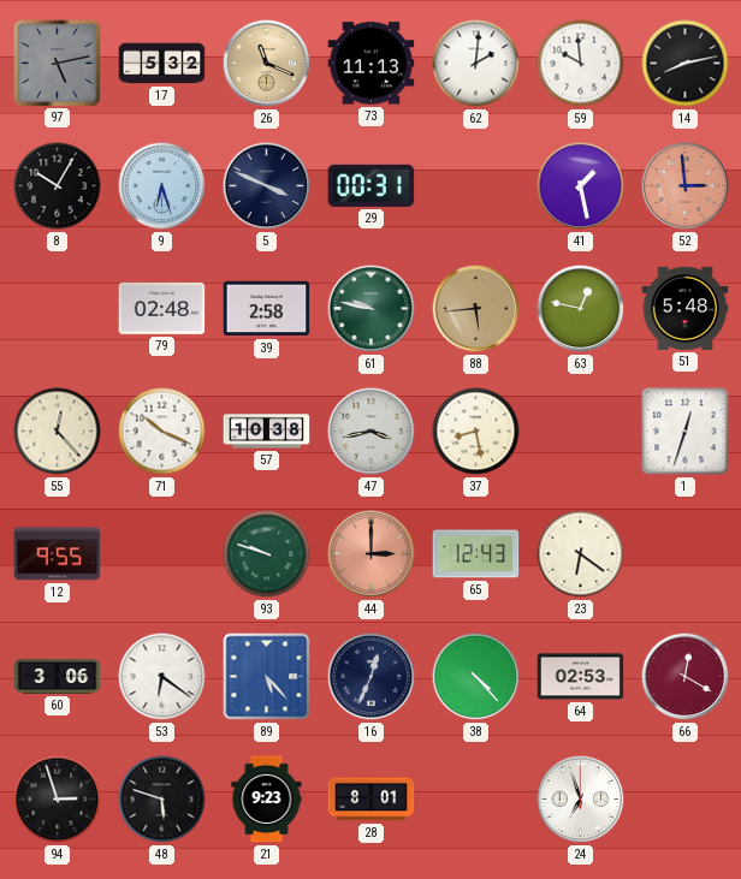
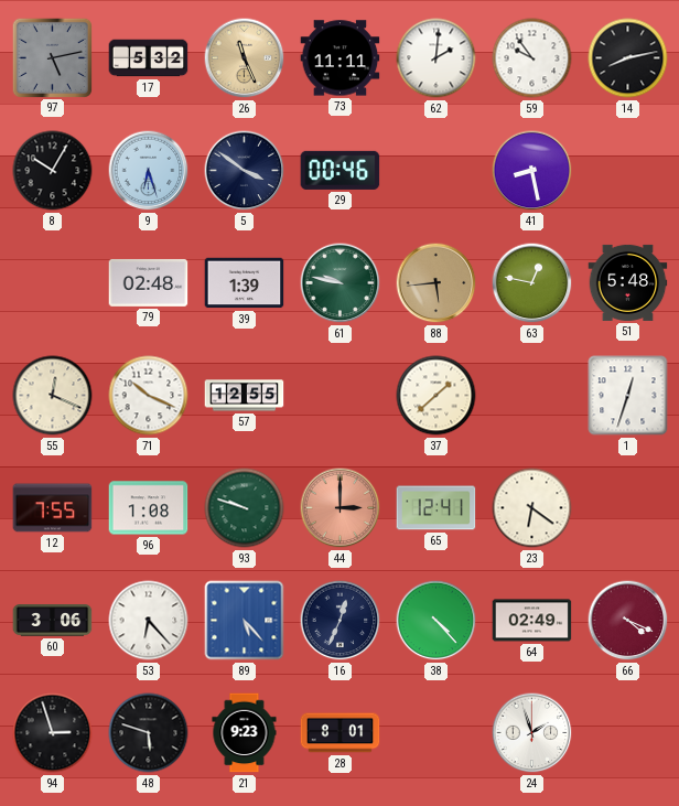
26: 11:19 -> 11:26
73: 11:13 -> 11:11
59: 9:59 -> 9:54
5: 3:49 -> 3:51
29: 00:31 -> 00:46
41: 1:28 -> 8:28
52: 2:59 -> none
39: 2:58 -> 1:39
55: 12:23 -> 12:19
57: 10:38 -> 12:55
47: 3:43 -> none
37: 8:28 -> 1:38
12: 9:55 -> 7:55
96: none -> 1:08
65: 12:43 -> 12:41
53: 6:21 -> 6:23
64: 02:53 -> 02:49
66: 12:20 -> 4:19
24: 6:57 -> 1:57
